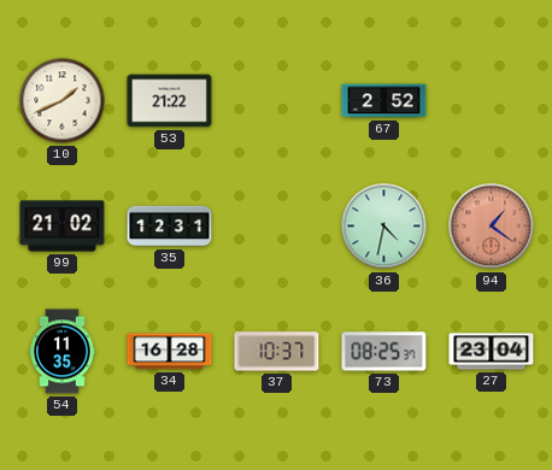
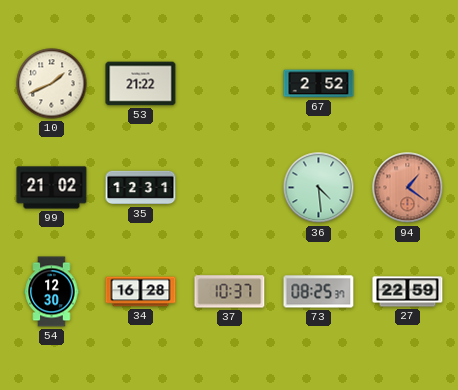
36: 4:32 -> 4:29
54: 11:35 -> 12:30
27: 23:04 -> 22:59
